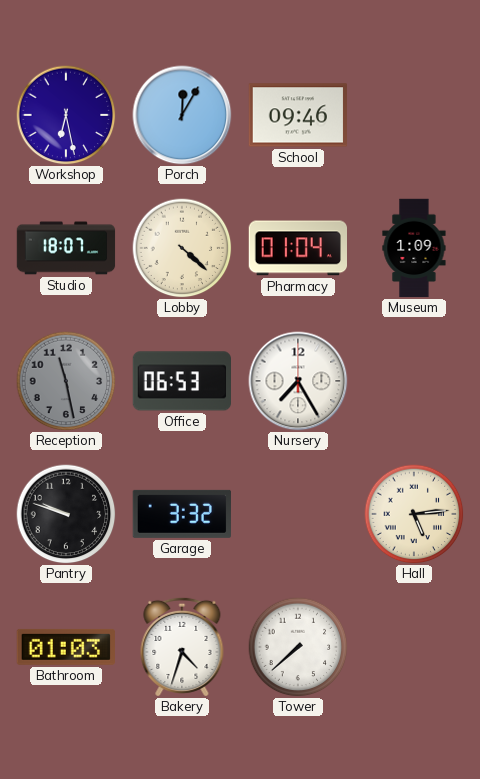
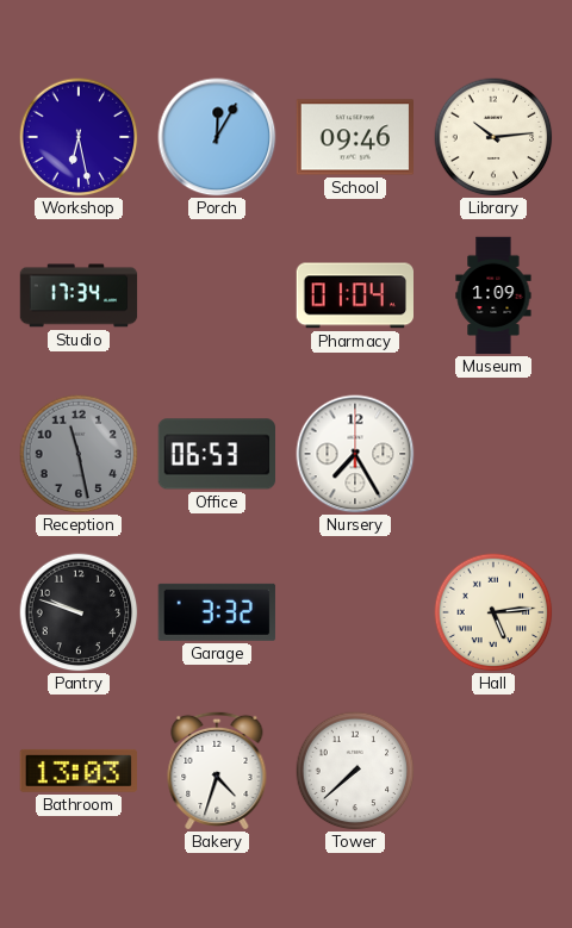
Library: none -> 10:14
Studio: 18:07 -> 17:34
Lobby: 4:22 -> none
Bathroom: 01:03 -> 13:03
